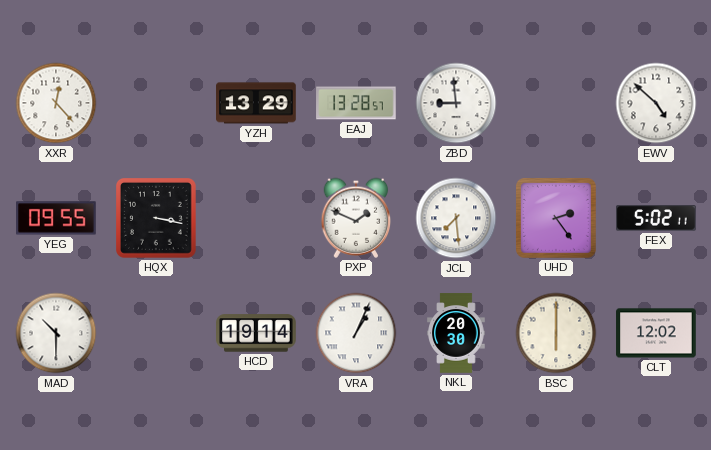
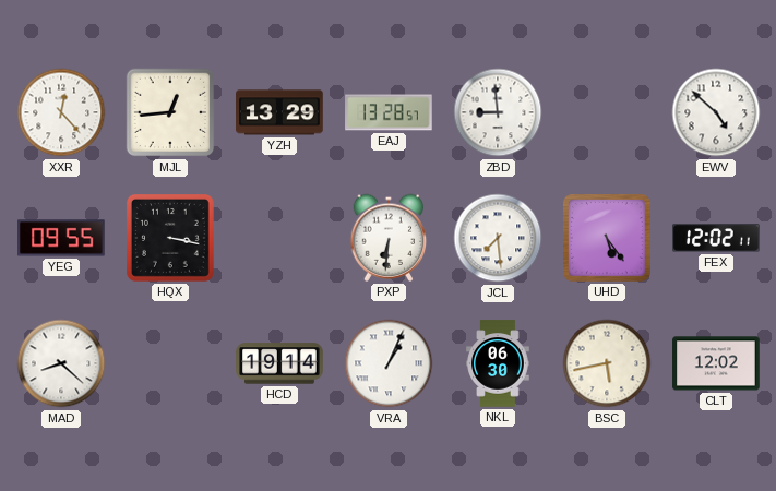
MJL: none -> 12:44
PXP: 1:49 -> 6:31
UHD: 2:24 -> 5:24
FEX: 5:02 -> 12:02
MAD: 10:30 -> 8:22
NKL: 20:30 -> 06:30
BSC: 6:00 -> 5:43
